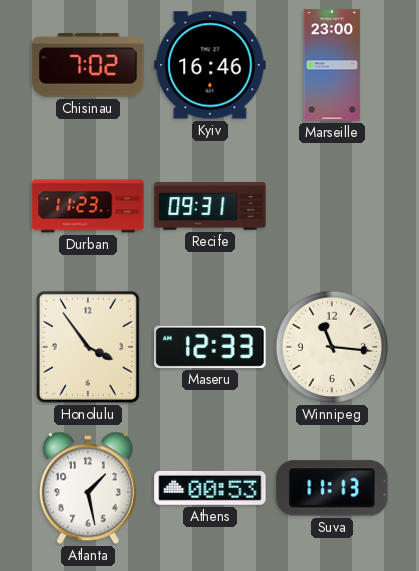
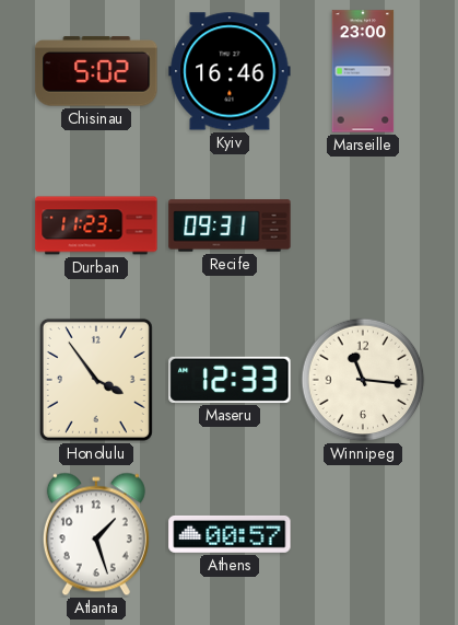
Chisinau: 7:02 -> 5:02
Atlanta: 1:28 -> 1:27
Athens: 00:53 -> 00:57
Suva: 11:13 -> none
